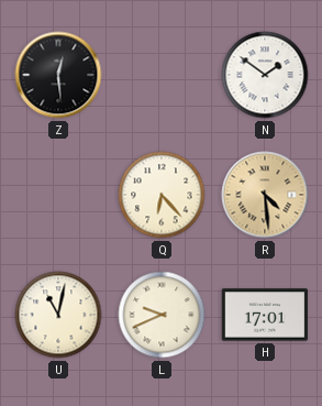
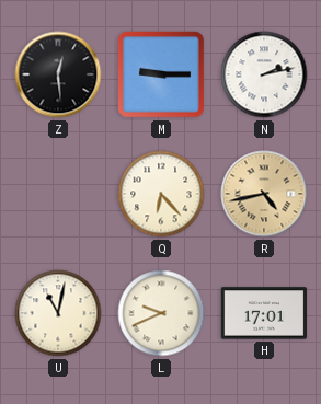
M: none -> 9:15
N: 1:51 -> 2:13
R: 4:29 -> 4:43
